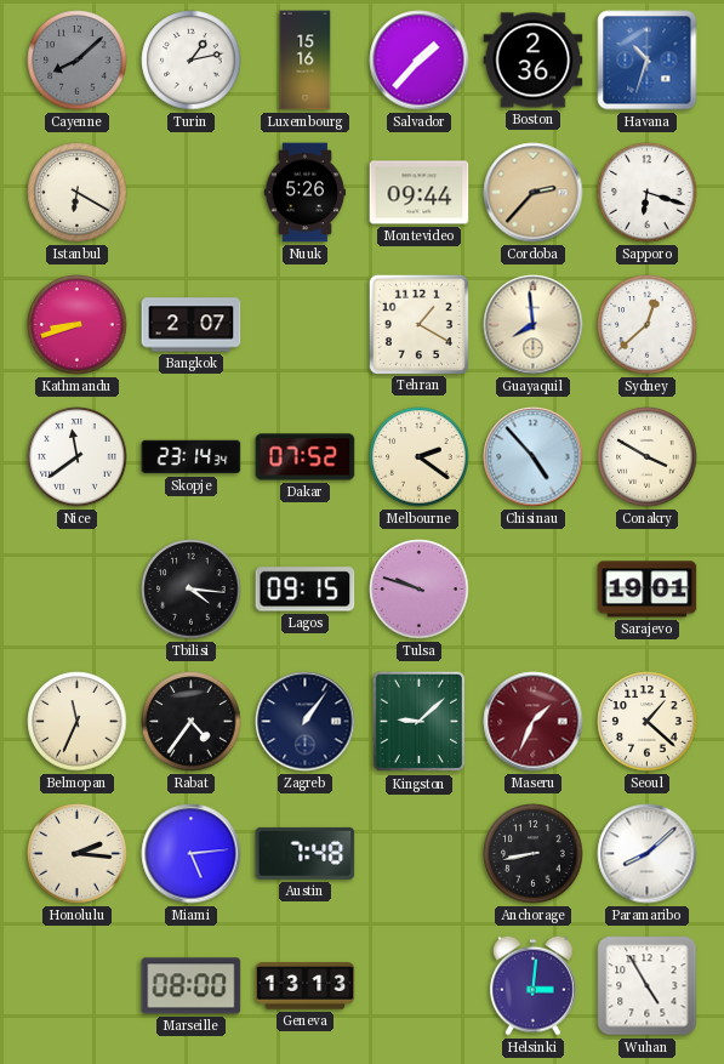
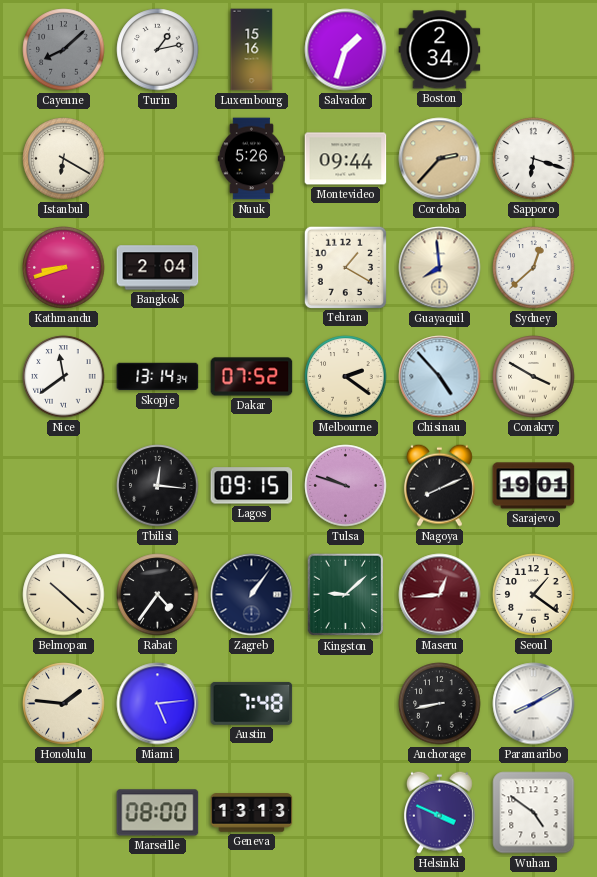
Salvador: 1:37 -> 1:33
Boston: 2:36 -> 2:34
Havana: 10:33 -> none
Bangkok: 2:07 -> 2:04
Skopje: 23:14 -> 13:14
Tbilisi: 4:16 -> 12:16
Nagoya: none -> 8:11
Belmopan: 11:34 -> 10:22
Maseru: 1:34 -> 12:44
Seoul: 1:22 -> 1:21
Honolulu: 2:16 -> 1:46
Paramaribo: 8:08 -> 8:10
Helsinki: 3:01 -> 3:49
Wuhan: 4:55 -> 4:51
